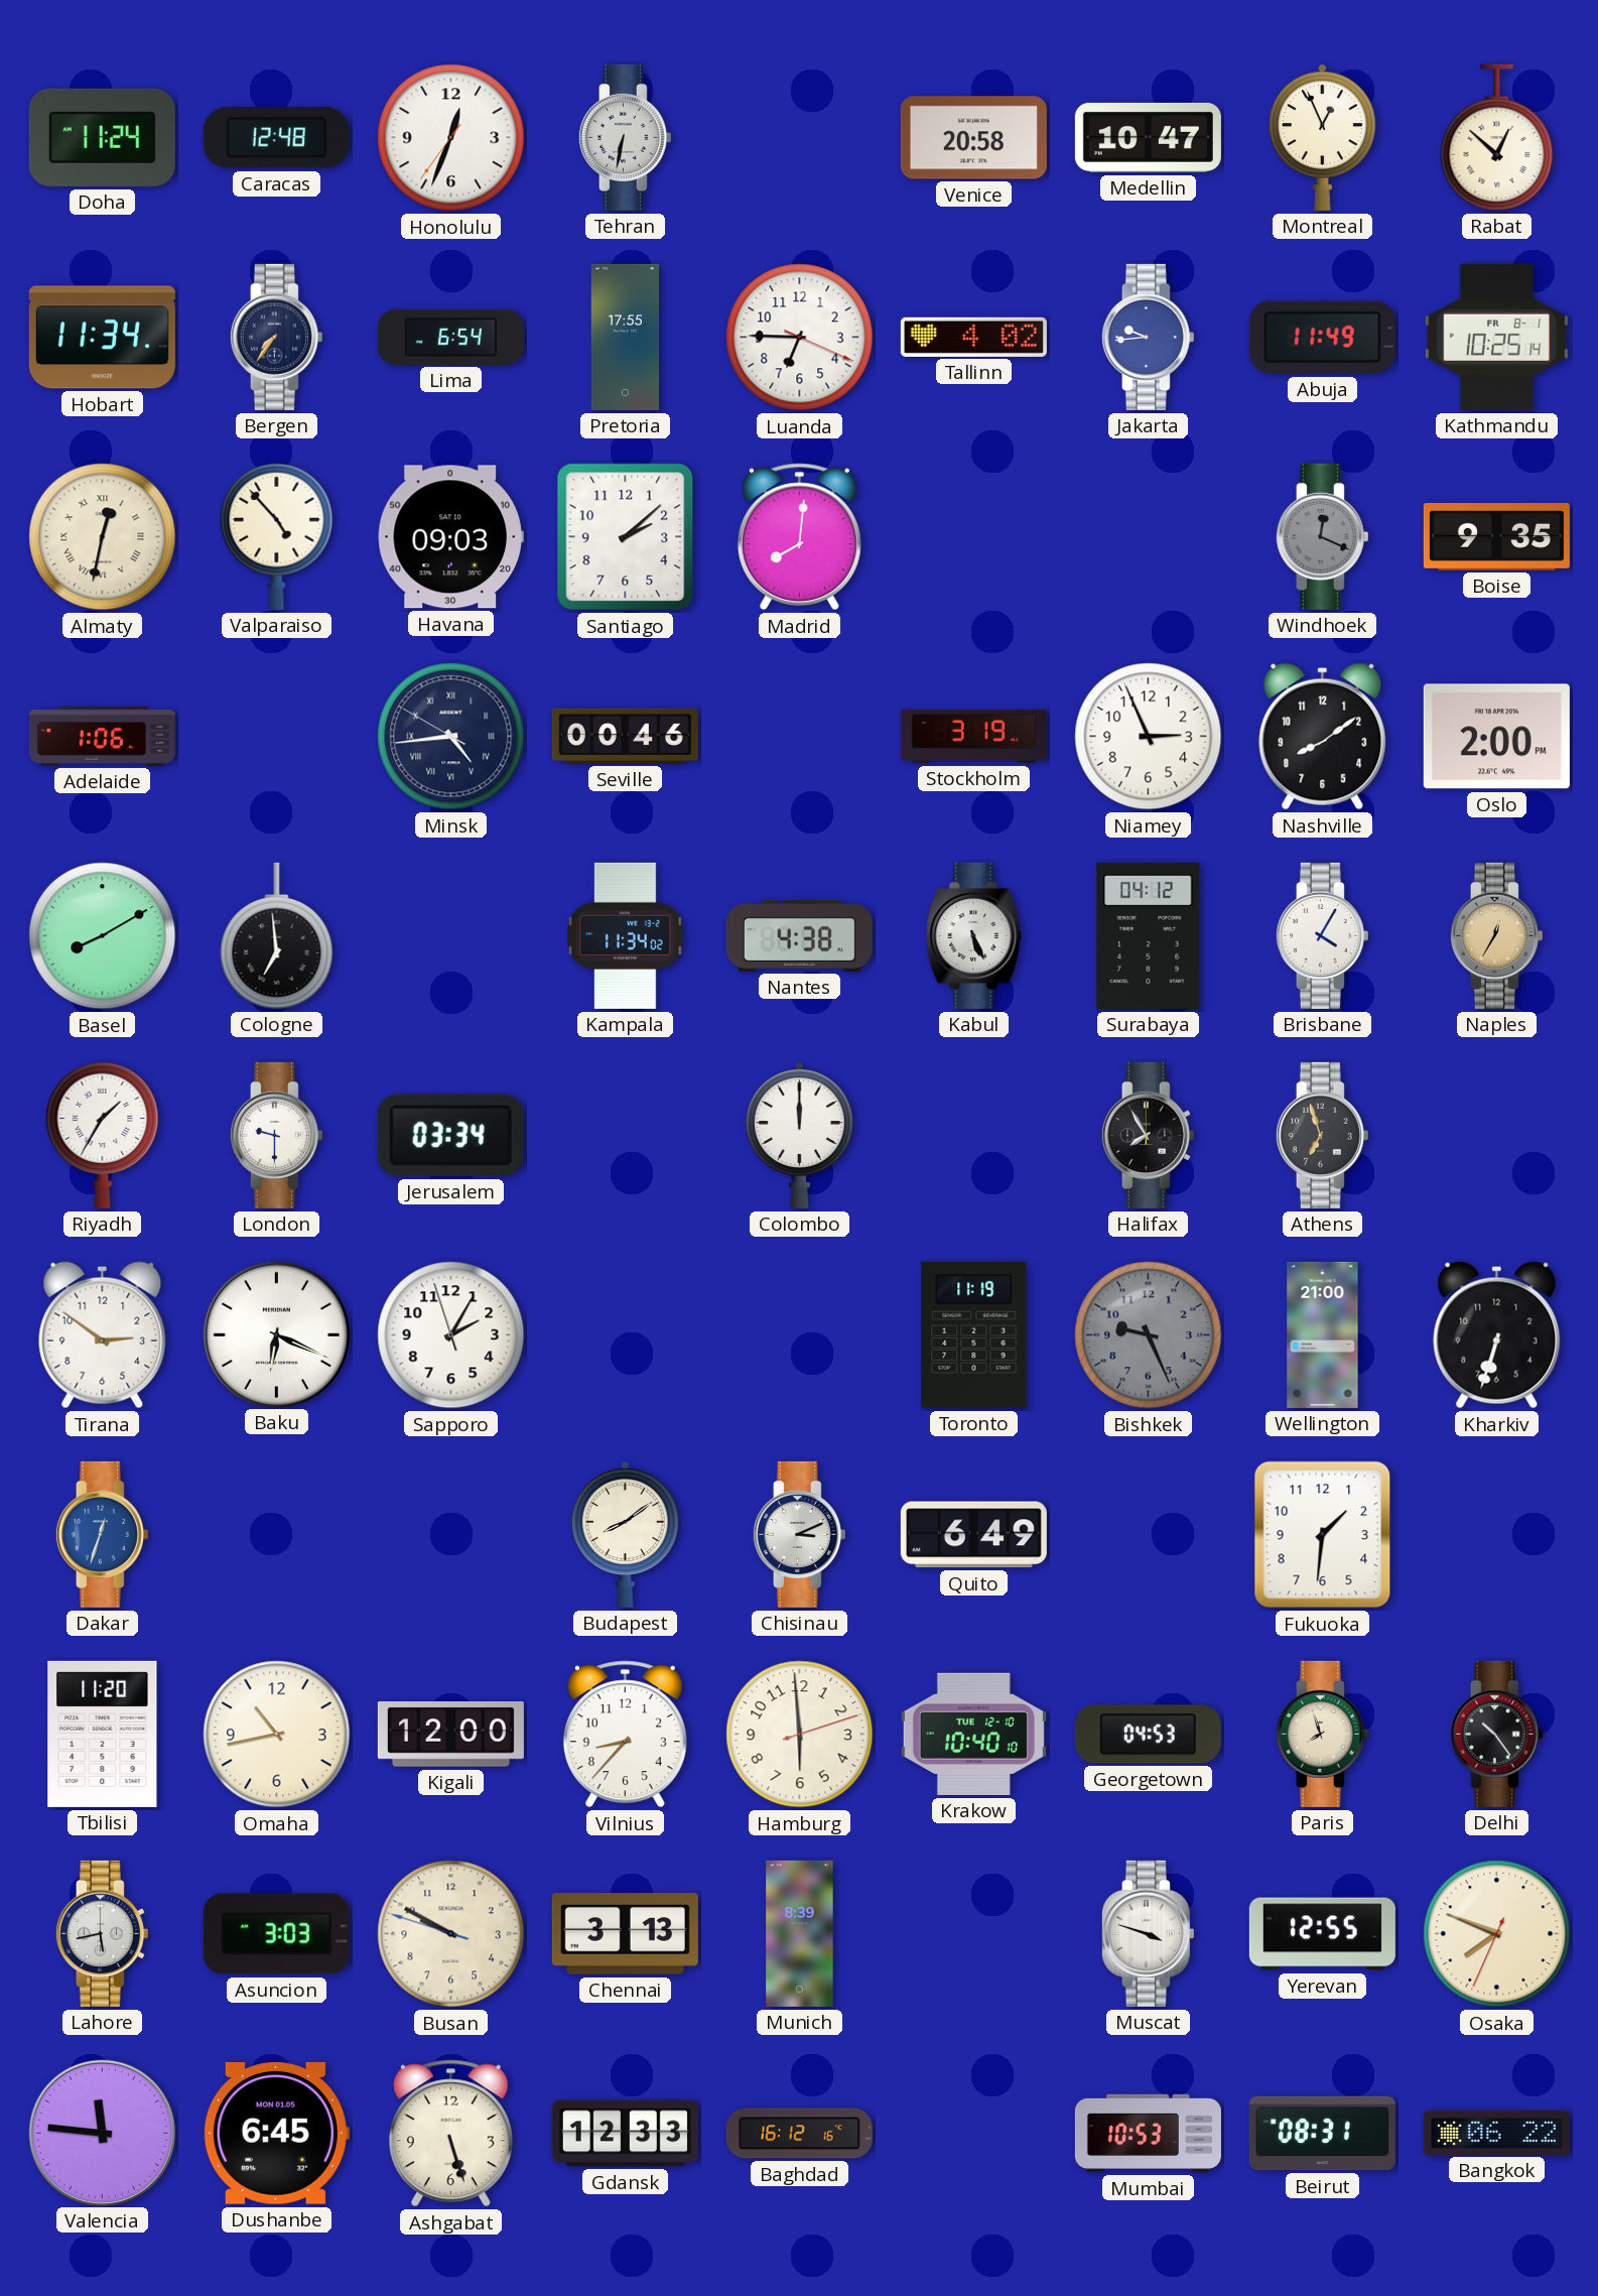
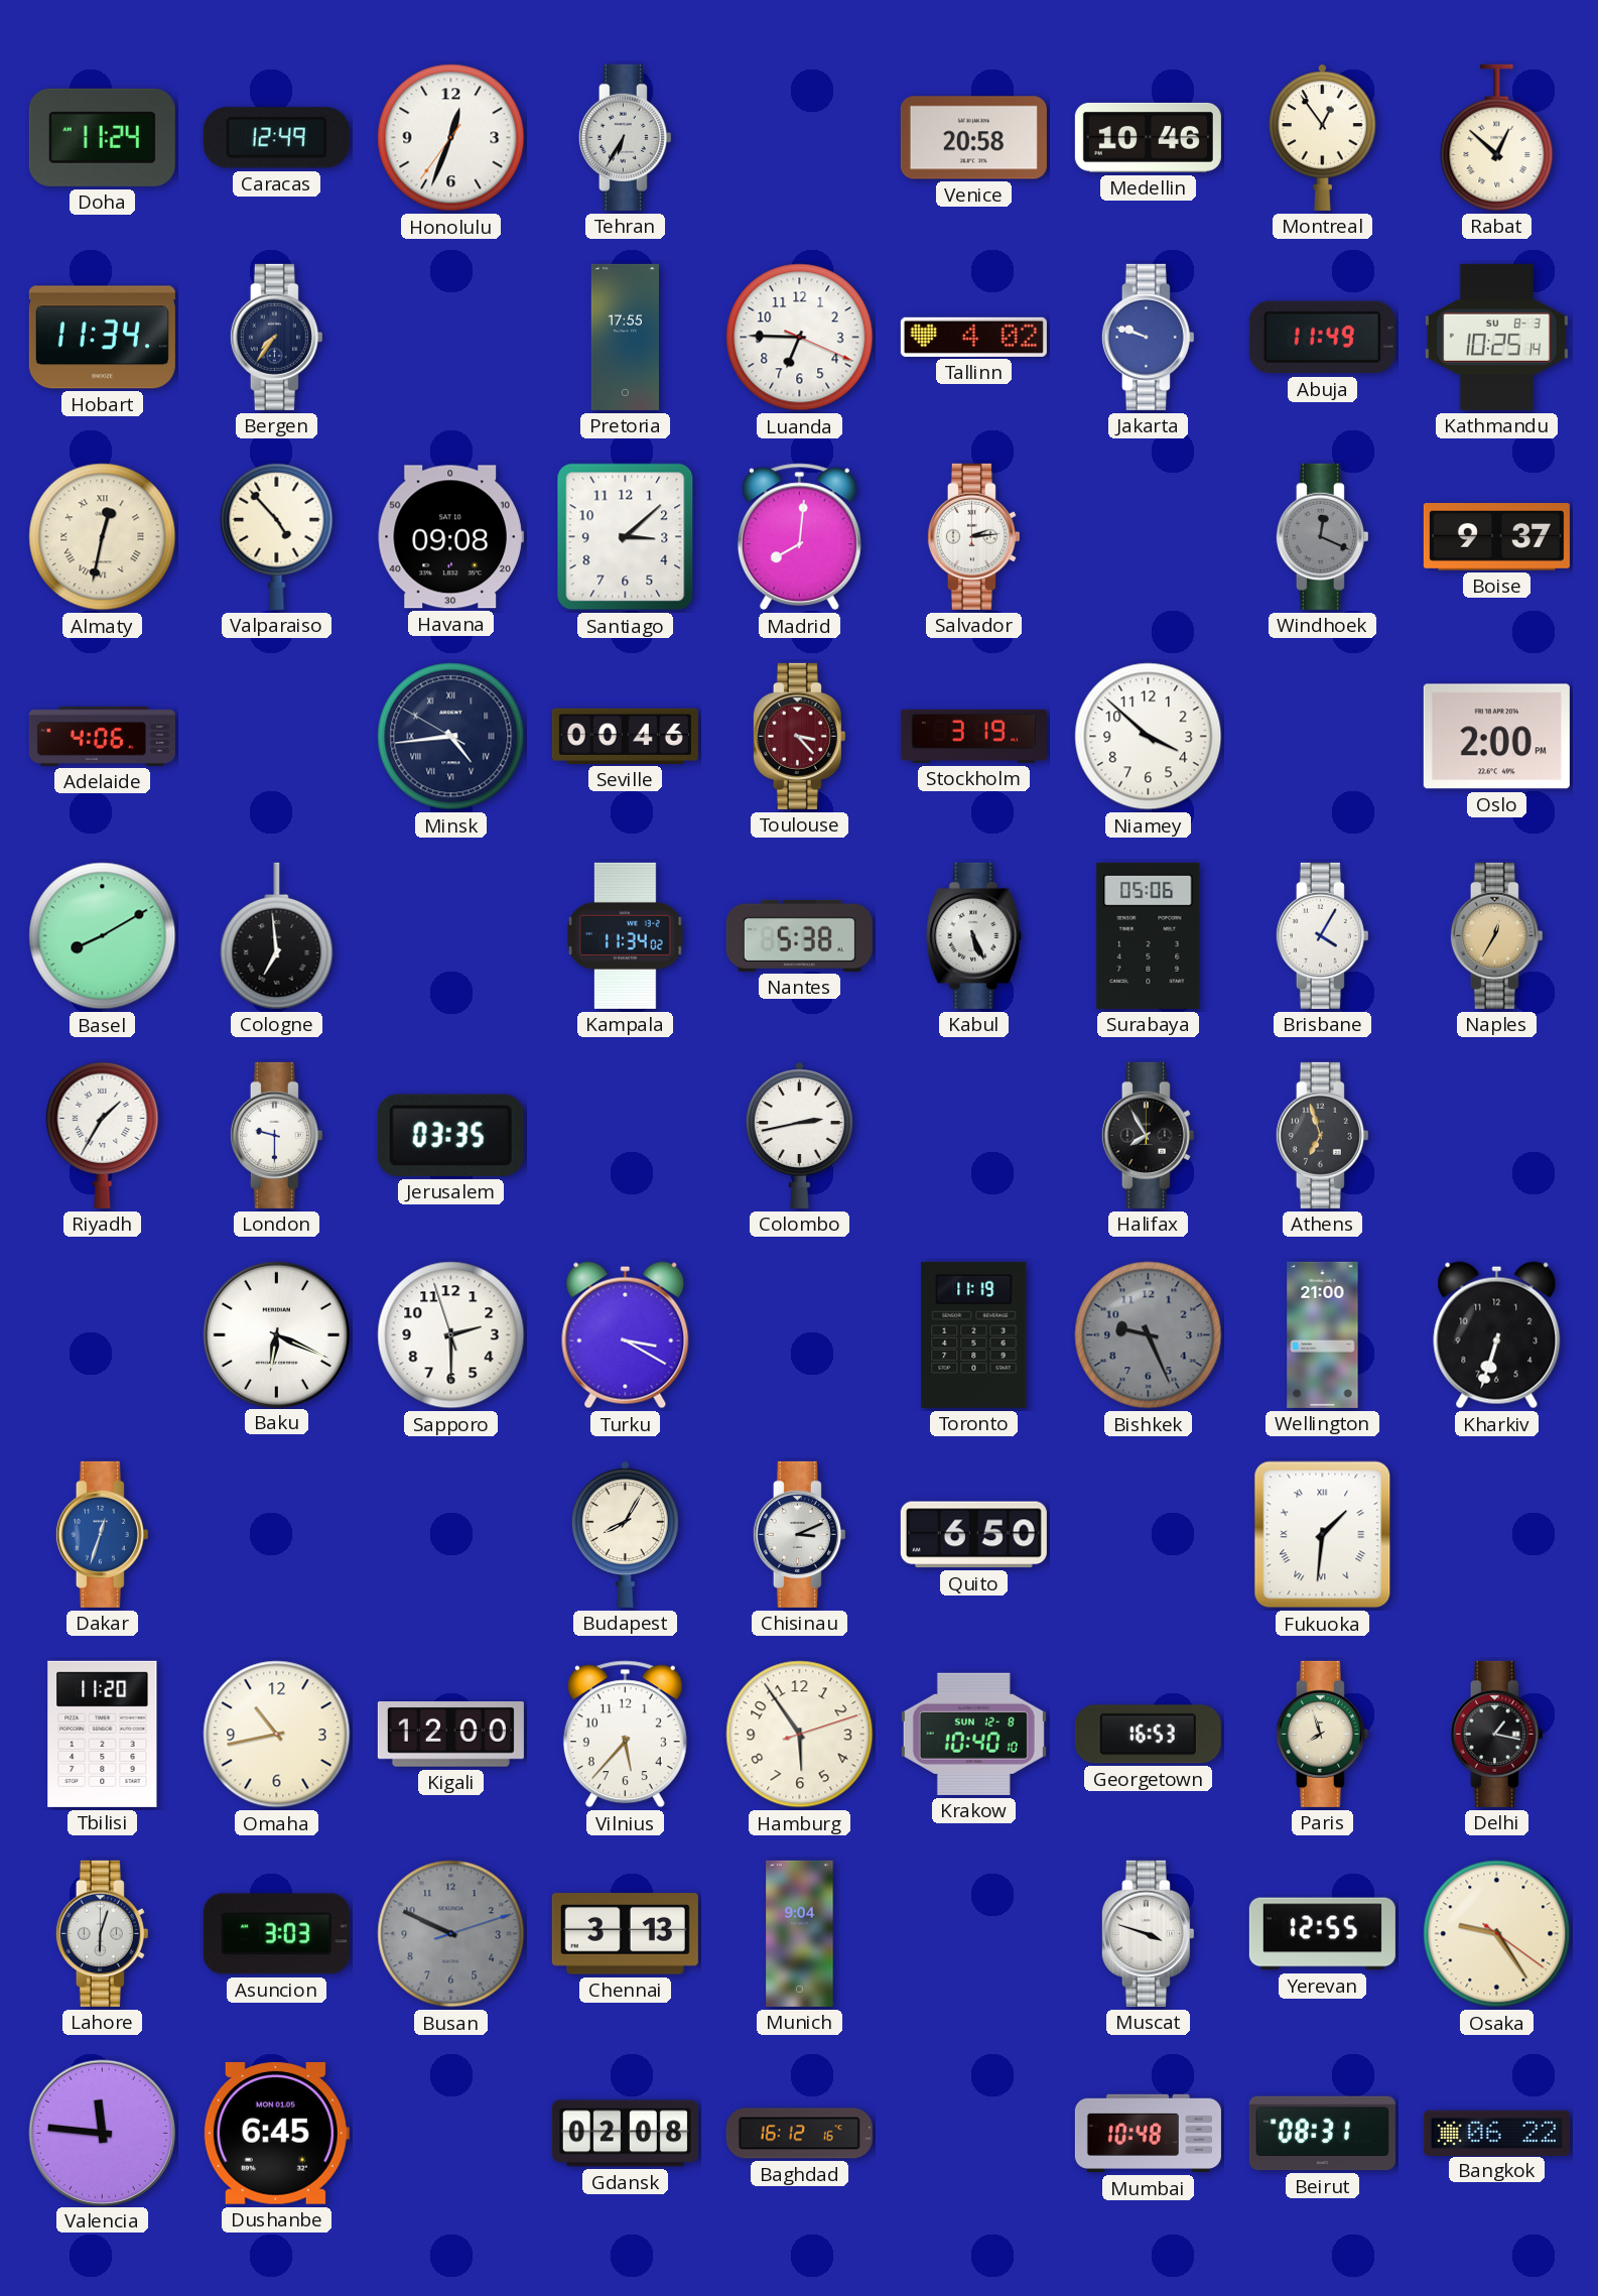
Caracas: 12:48 -> 12:49
Tehran: 6:32 -> 6:35
Medellin: 10:47 -> 10:46
Montreal: 12:56 -> 12:54
Lima: 6:54 -> none
Jakarta: 9:44 -> 9:48
Kathmandu date: FR 8-1 -> SU 8-3
Havana: 09:03 -> 09:08
Santiago: 2:08 -> 3:08
Salvador: none -> 2:14
Boise: 9:35 -> 9:37
Adelaide: 1:06 -> 4:06
Toulouse: none -> 3:23
Niamey: 2:56 -> 3:52
Nashville: 8:09 -> none
Nantes: 4:38 -> 5:38
Surabaya: 04:12 -> 05:06
Jerusalem: 03:34 -> 03:35
Colombo: 12:00 -> 2:43
Tirana: 2:51 -> none
Sapporo: 2:04 -> 2:29
Turku: none -> 3:20
Budapest: 8:09 -> 8:05
Quito: 6:49 -> 6:50
Fukuoka numerals: Arabic -> Roman
Vilnius: 8:37 -> 5:37
Hamburg: 5:59 -> 5:54
Krakow date: TUE 12-10 -> SUN 12-8
Georgetown: 04:53 -> 16:53
Delhi: 10:24 -> 1:17
Lahore: 5:43 -> 6:03
Busan: 9:49:48 -> 9:49:12
Busan dial: cream -> grey
Munich: 8:39 -> 9:04
Osaka: 7:48 -> 9:24
Ashgabat: 5:27 -> none
Gdansk: 12:33 -> 02:08
Mumbai: 10:53 -> 10:48
